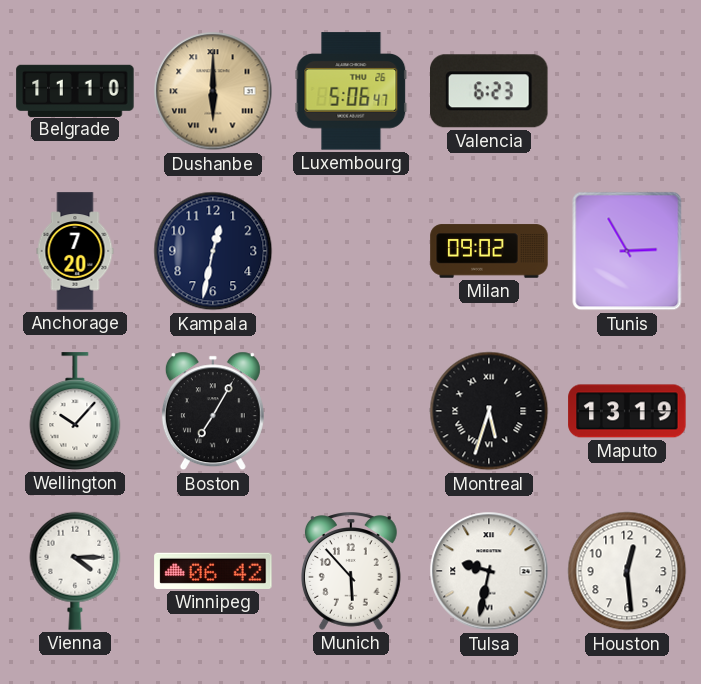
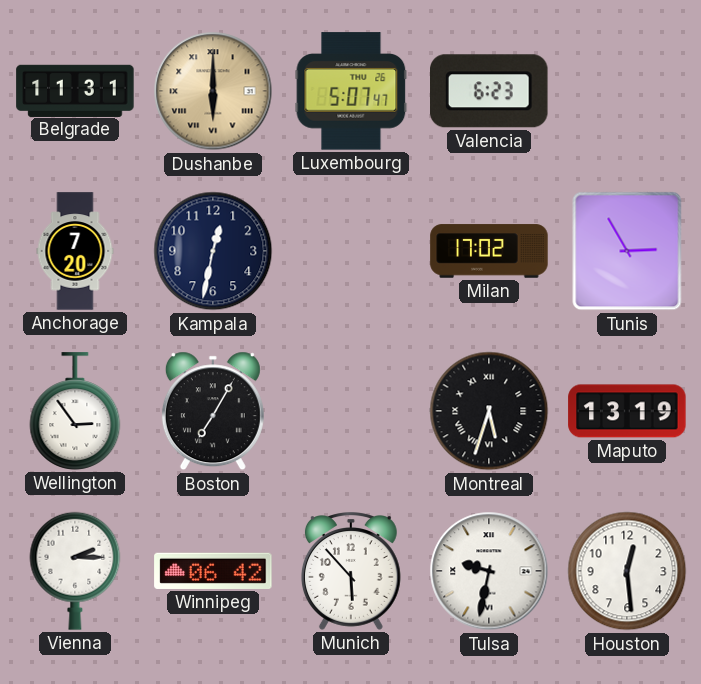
Belgrade: 11:10 -> 11:31
Luxembourg: 5:06 -> 5:07
Milan: 09:02 -> 17:02
Wellington: 10:07 -> 2:54
Vienna: 4:15 -> 2:15
